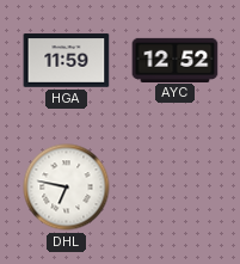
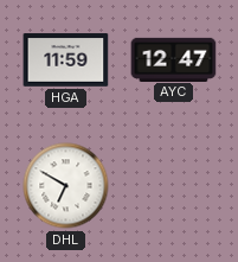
AYC: 12:52 -> 12:47
DHL: 6:47 -> 6:50
